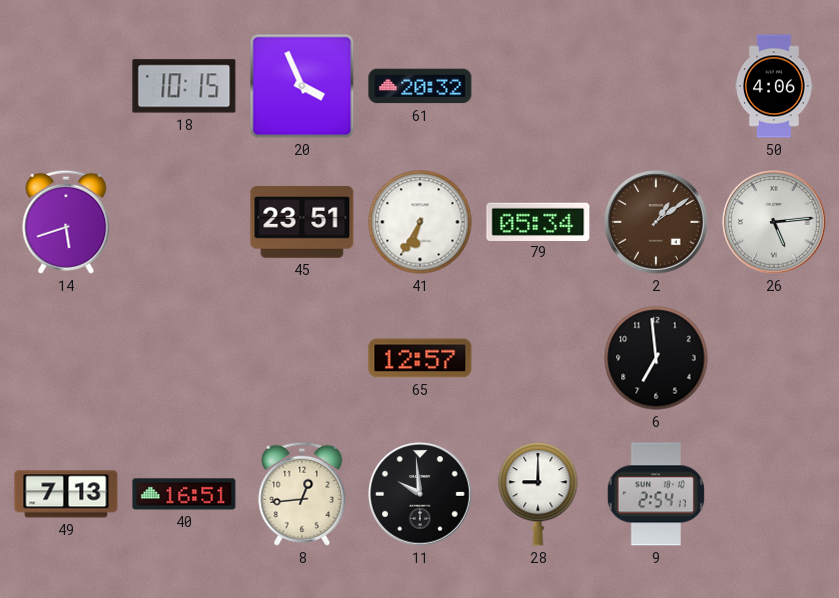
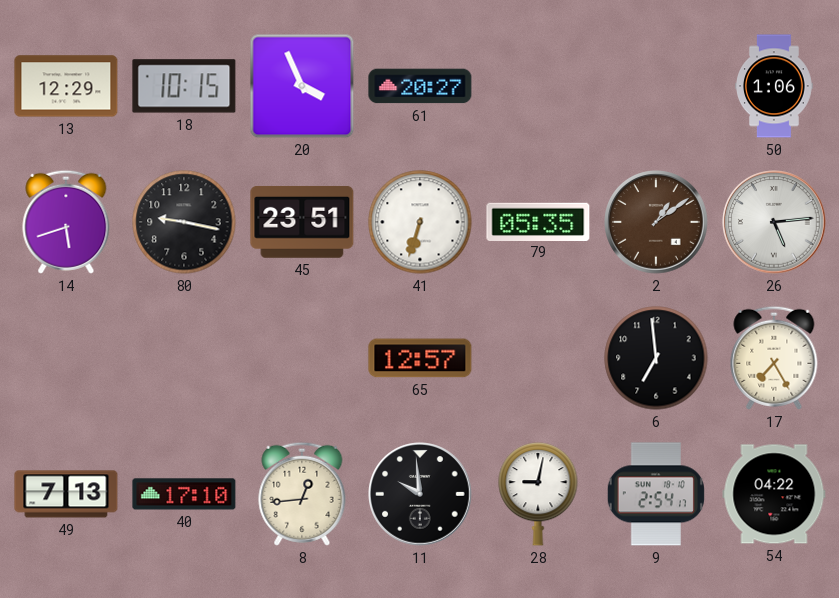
13: none -> 12:29
61: 20:32 -> 20:27
50: 4:06 -> 1:06
80: none -> 9:17
41: 6:35 -> 6:33
79: 05:34 -> 05:35
17: none -> 7:25
40: 16:51 -> 17:10
28: 9:00 -> 9:02
54: none -> 04:22
